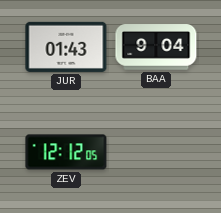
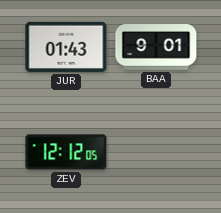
BAA: 9:04 -> 9:01
